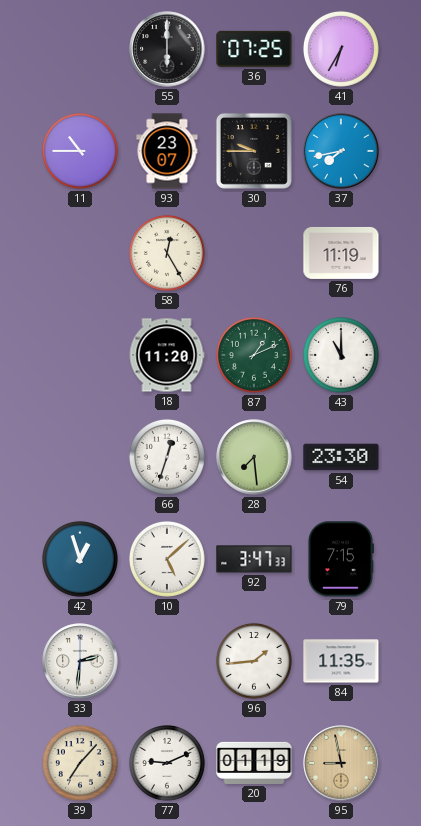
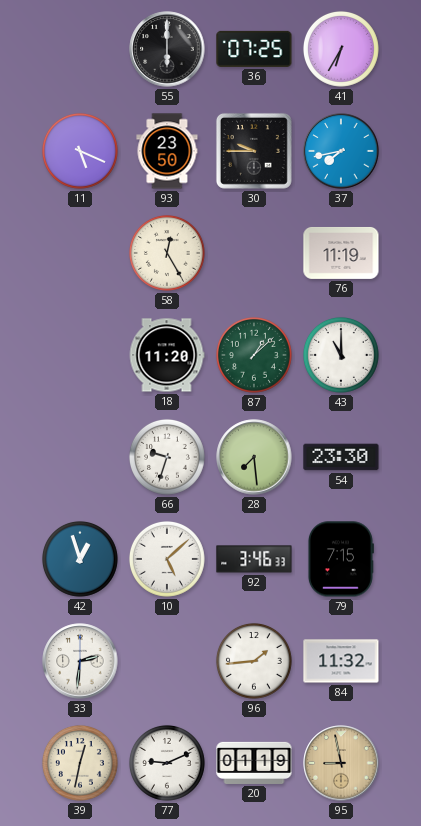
11: 10:45 -> 5:19
93: 23:07 -> 23:50
87: 1:11 -> 1:08
66: 12:33 -> 9:33
92: 3:47 -> 3:46
84: 11:35 -> 11:32
39: 7:07 -> 12:32
